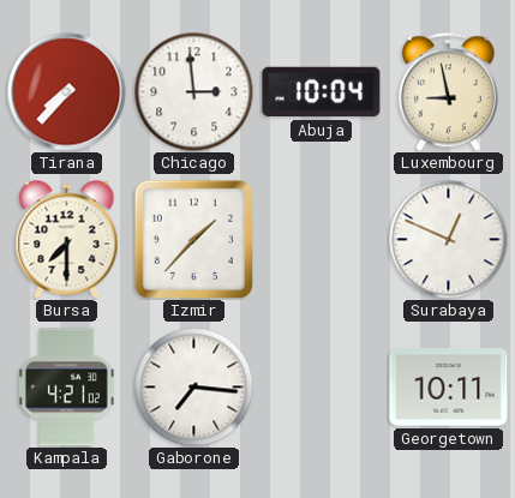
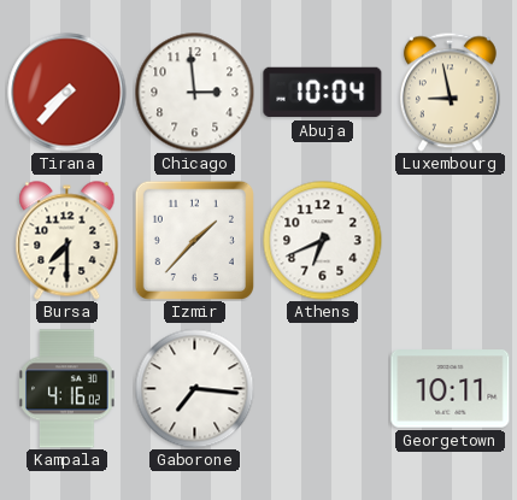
Athens: none -> 6:41
Surabaya: 12:49 -> none
Kampala: 4:21 -> 4:16
